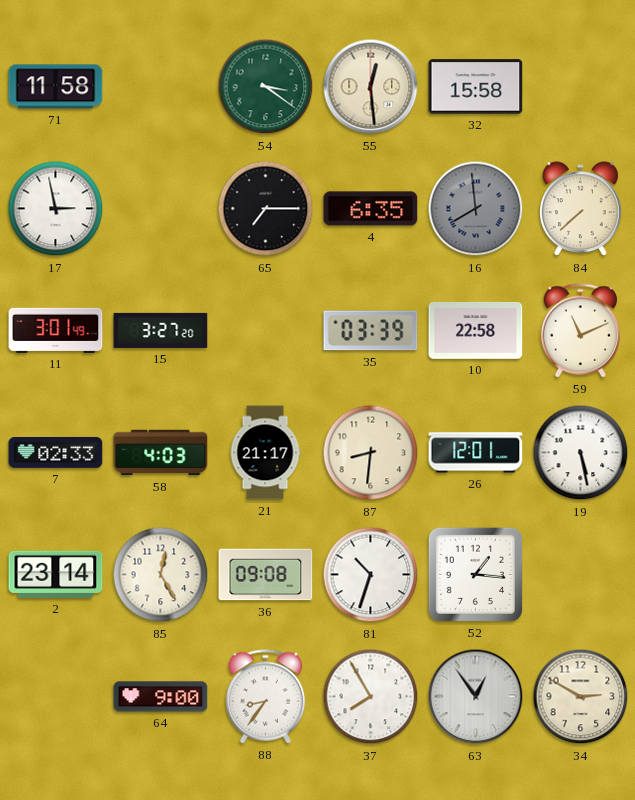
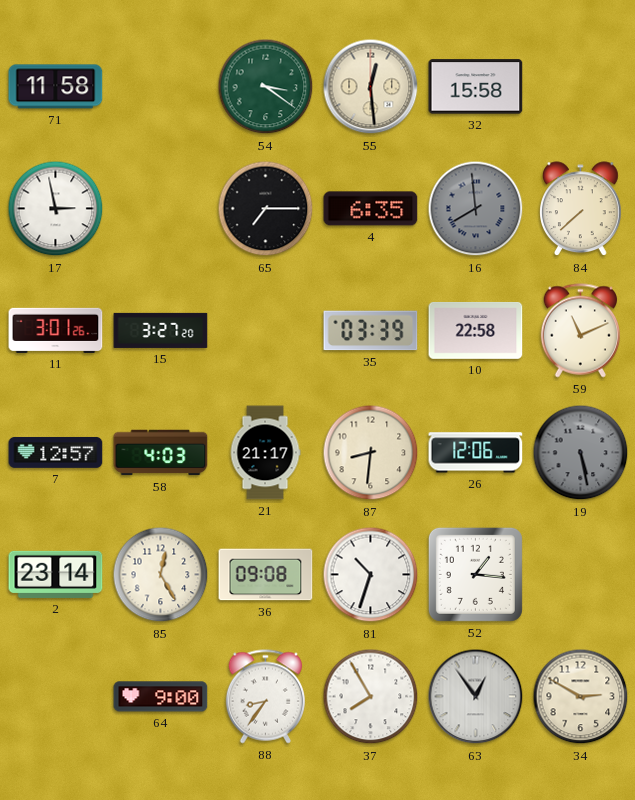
11: 3:01:49 -> 3:01:26
7: 02:33 -> 12:57
26: 12:01 -> 12:06
19 dial: white -> grey
